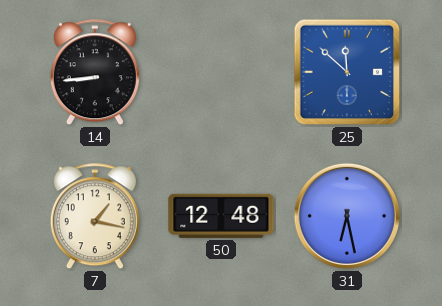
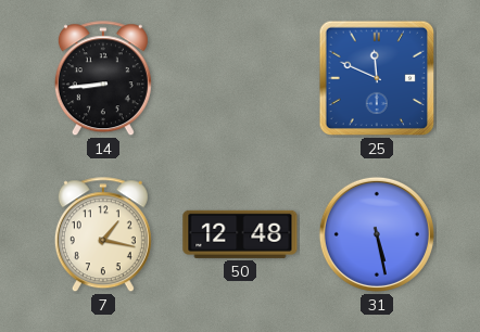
25: 11:52 -> 11:49
31: 6:28 -> 5:28
